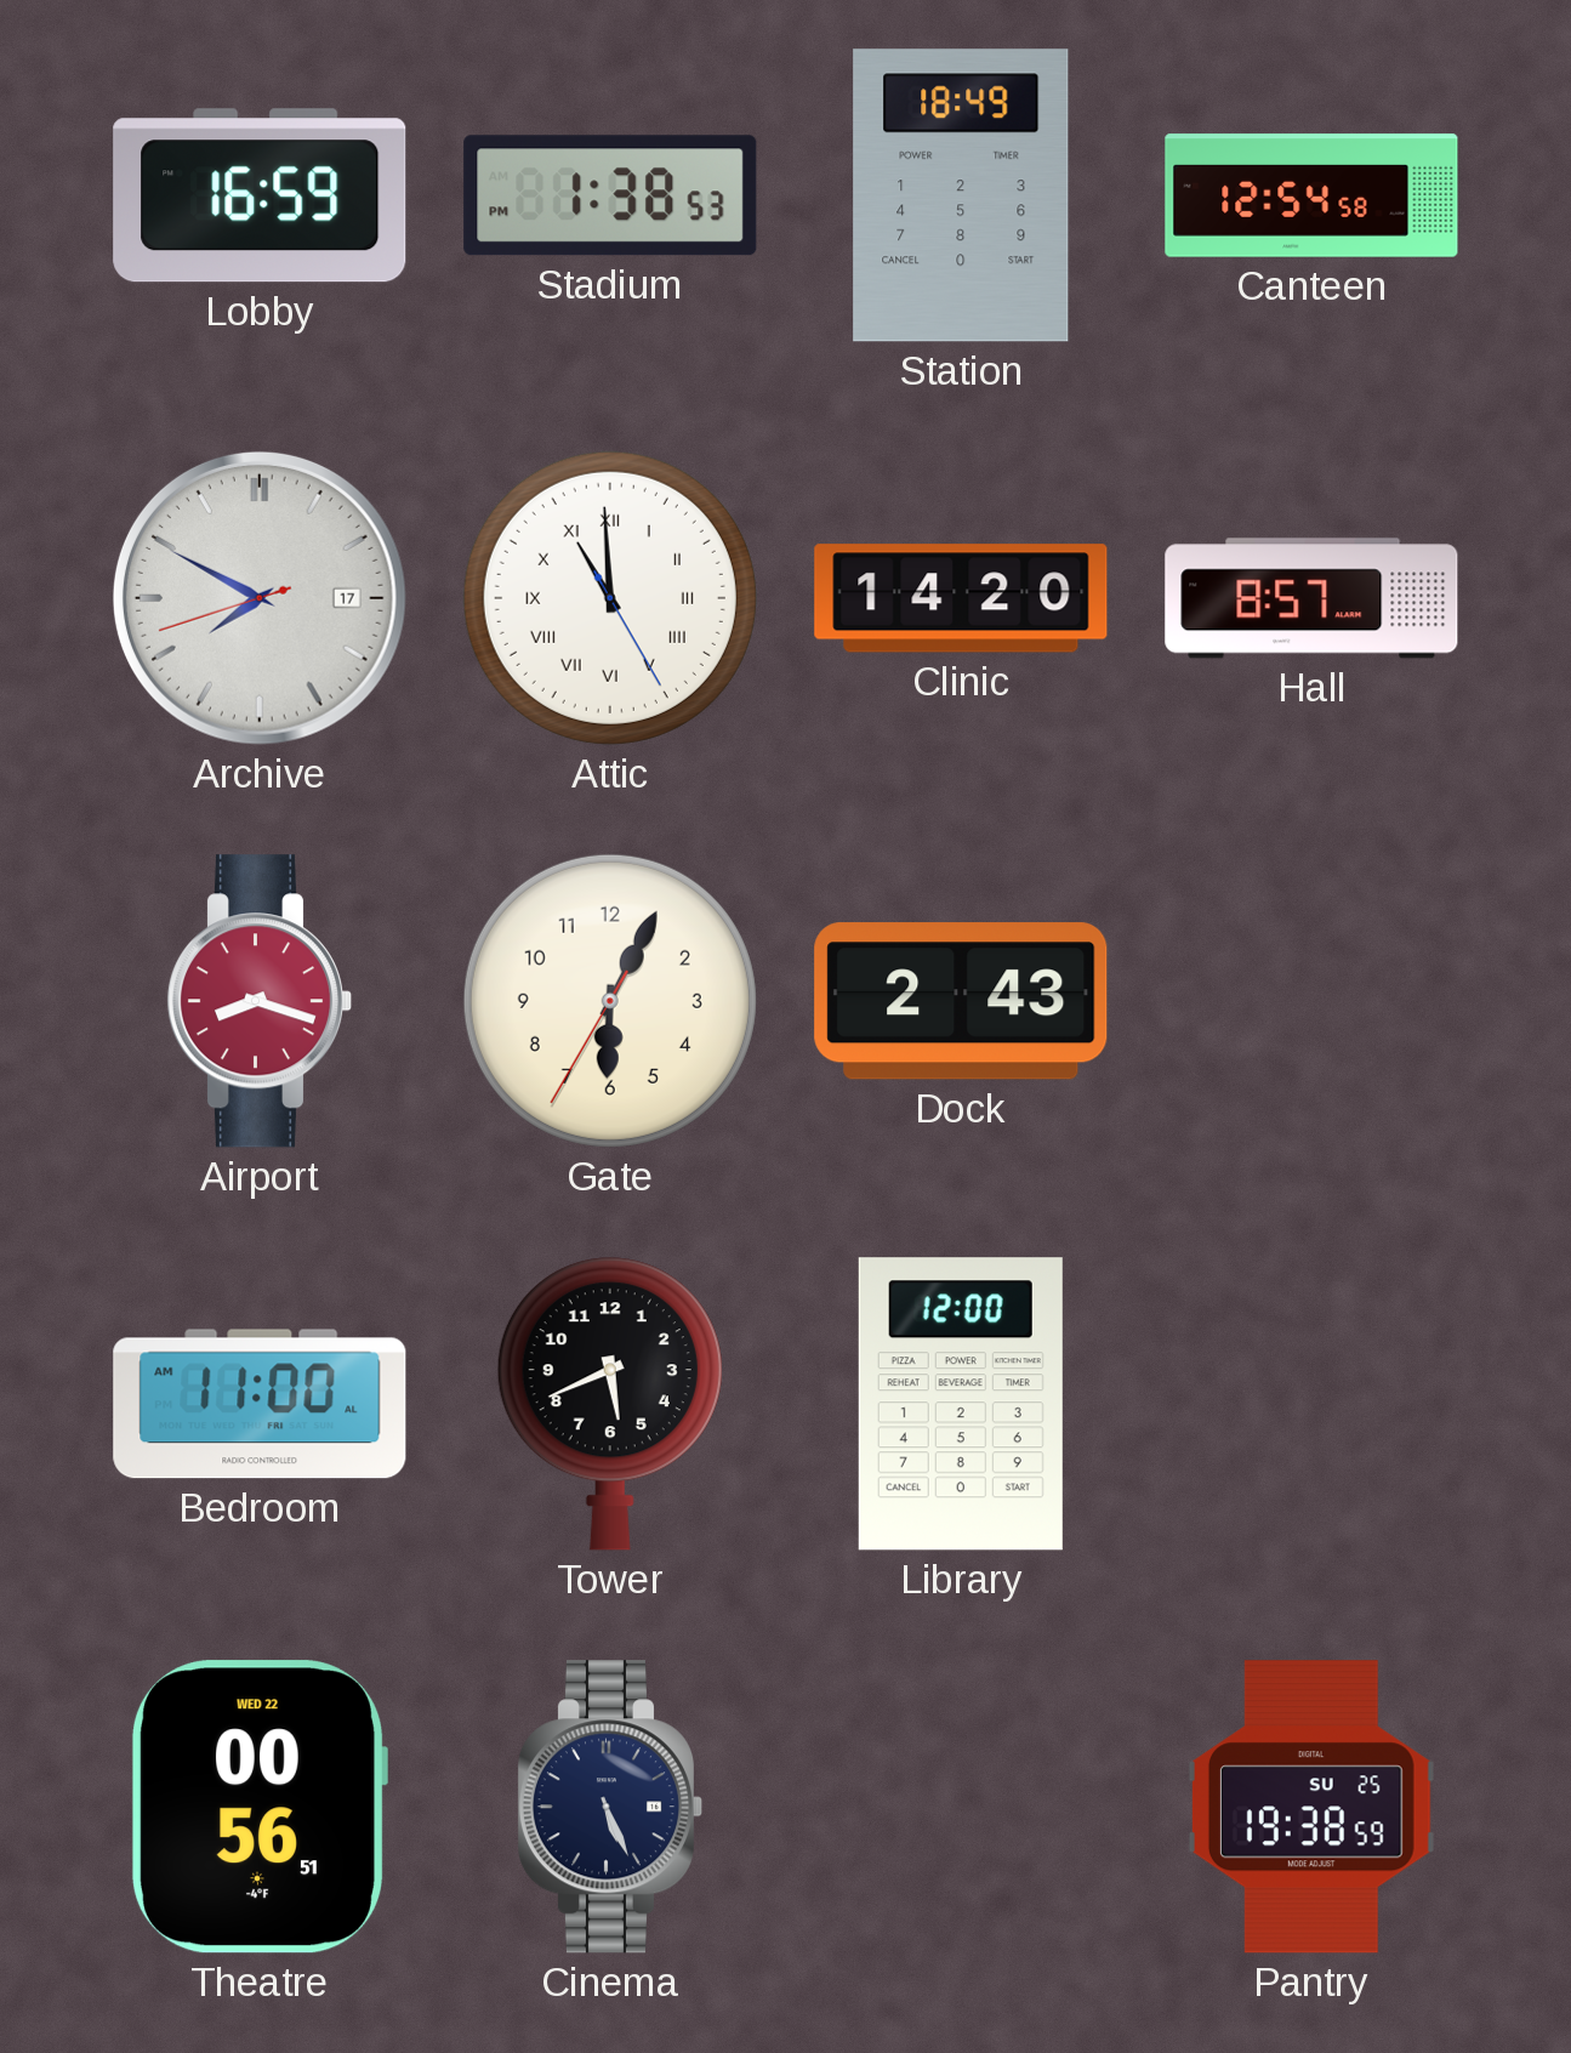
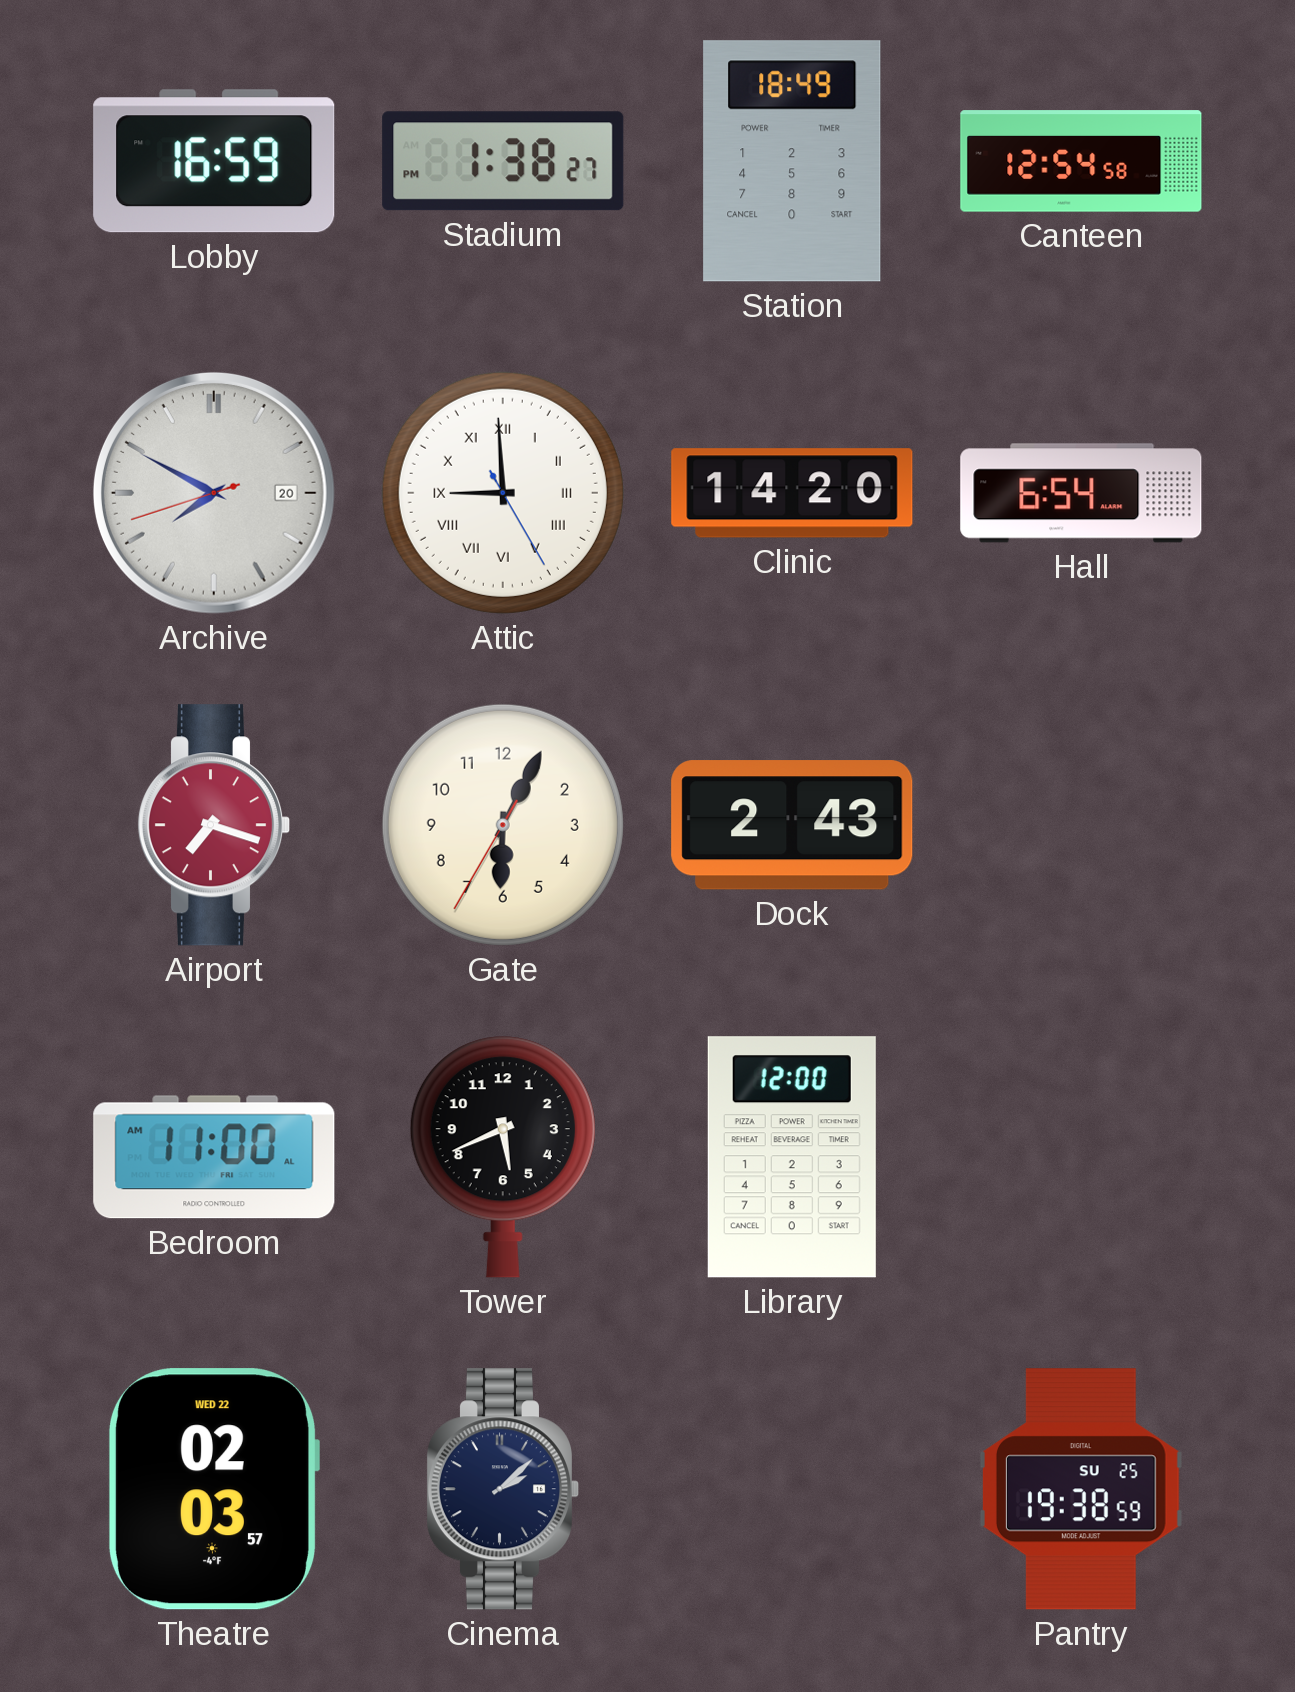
Stadium: 1:38:53 PM -> 1:38:27 PM
Archive date: 17 -> 20
Attic: 10:59 -> 8:59
Hall: 8:57 -> 6:54
Airport: 8:18 -> 7:18
Theatre: 00:56 -> 02:03
Cinema: 5:26 -> 2:08
